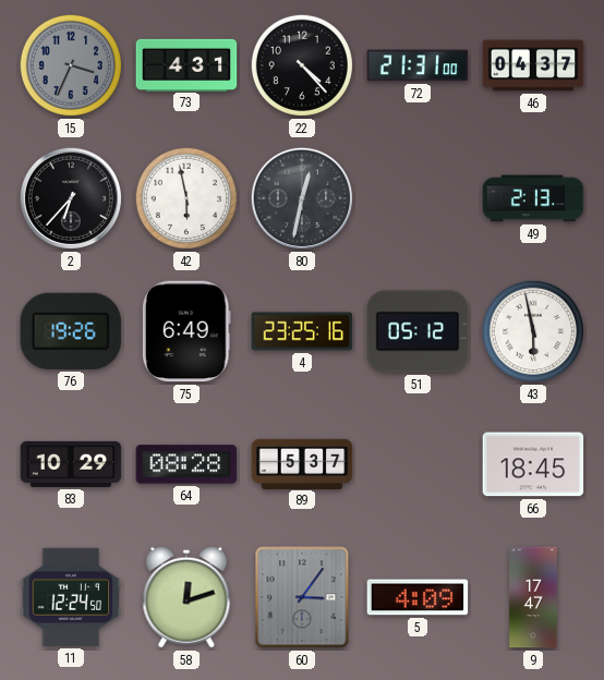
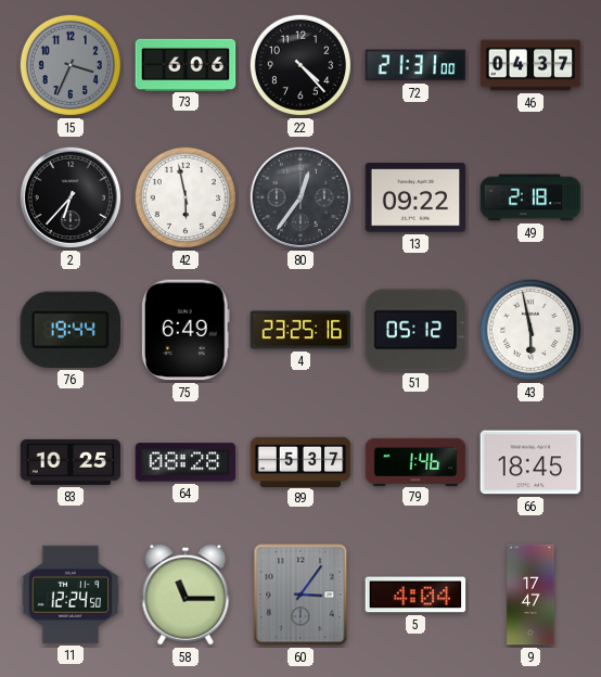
73: 4:31 -> 6:06
80: 12:32 -> 12:36
13: none -> 09:22
49: 2:13 -> 2:18
76: 19:26 -> 19:44
83: 10:29 -> 10:25
79: none -> 1:46
58: 12:12 -> 11:15
5: 4:09 -> 4:04
